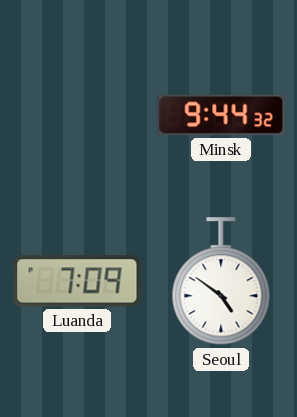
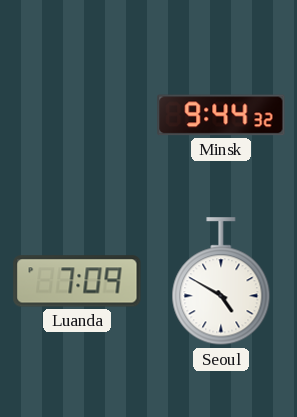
Seoul: 4:51 -> 4:50
